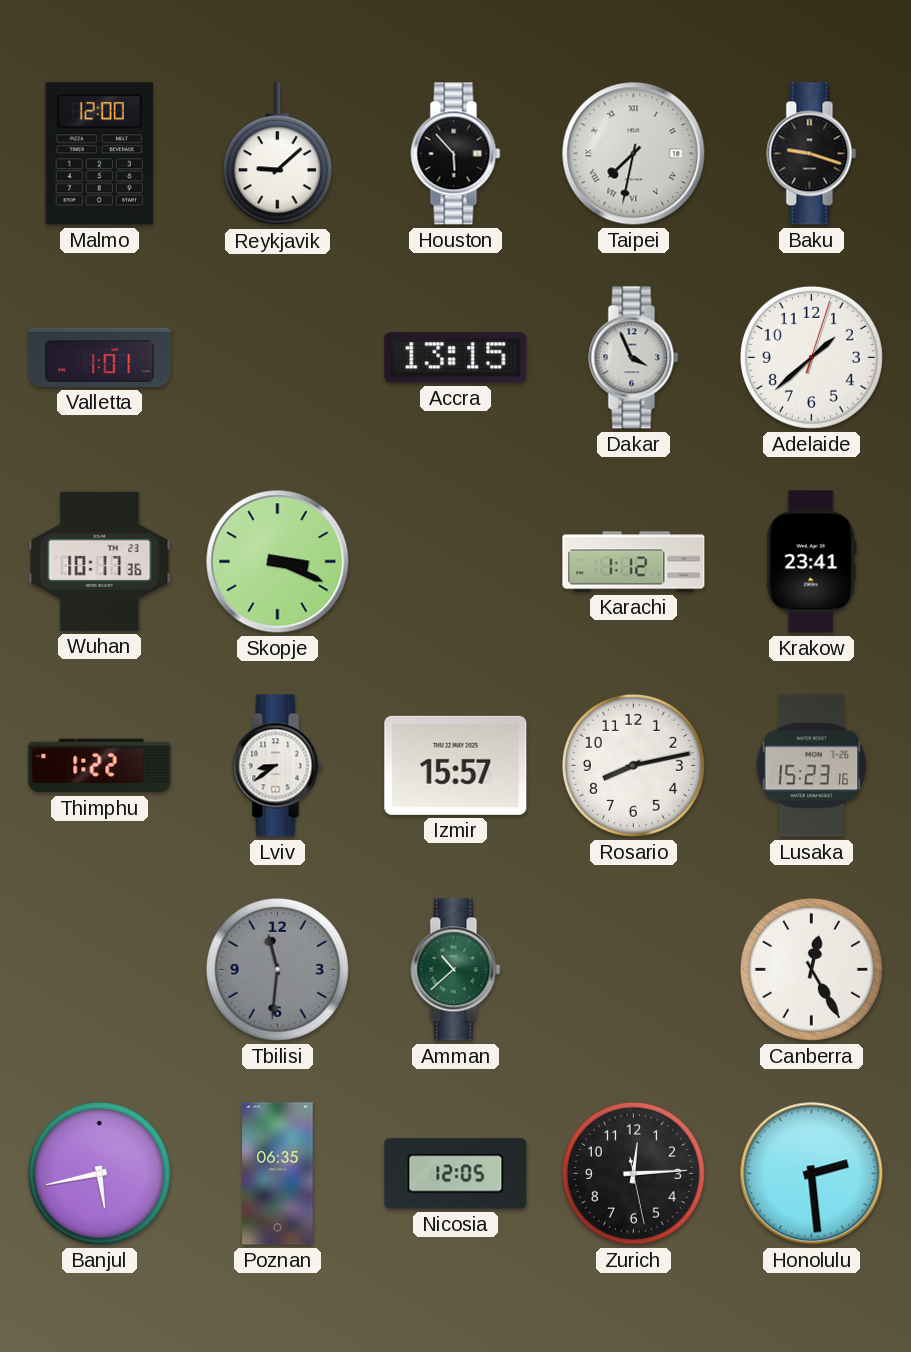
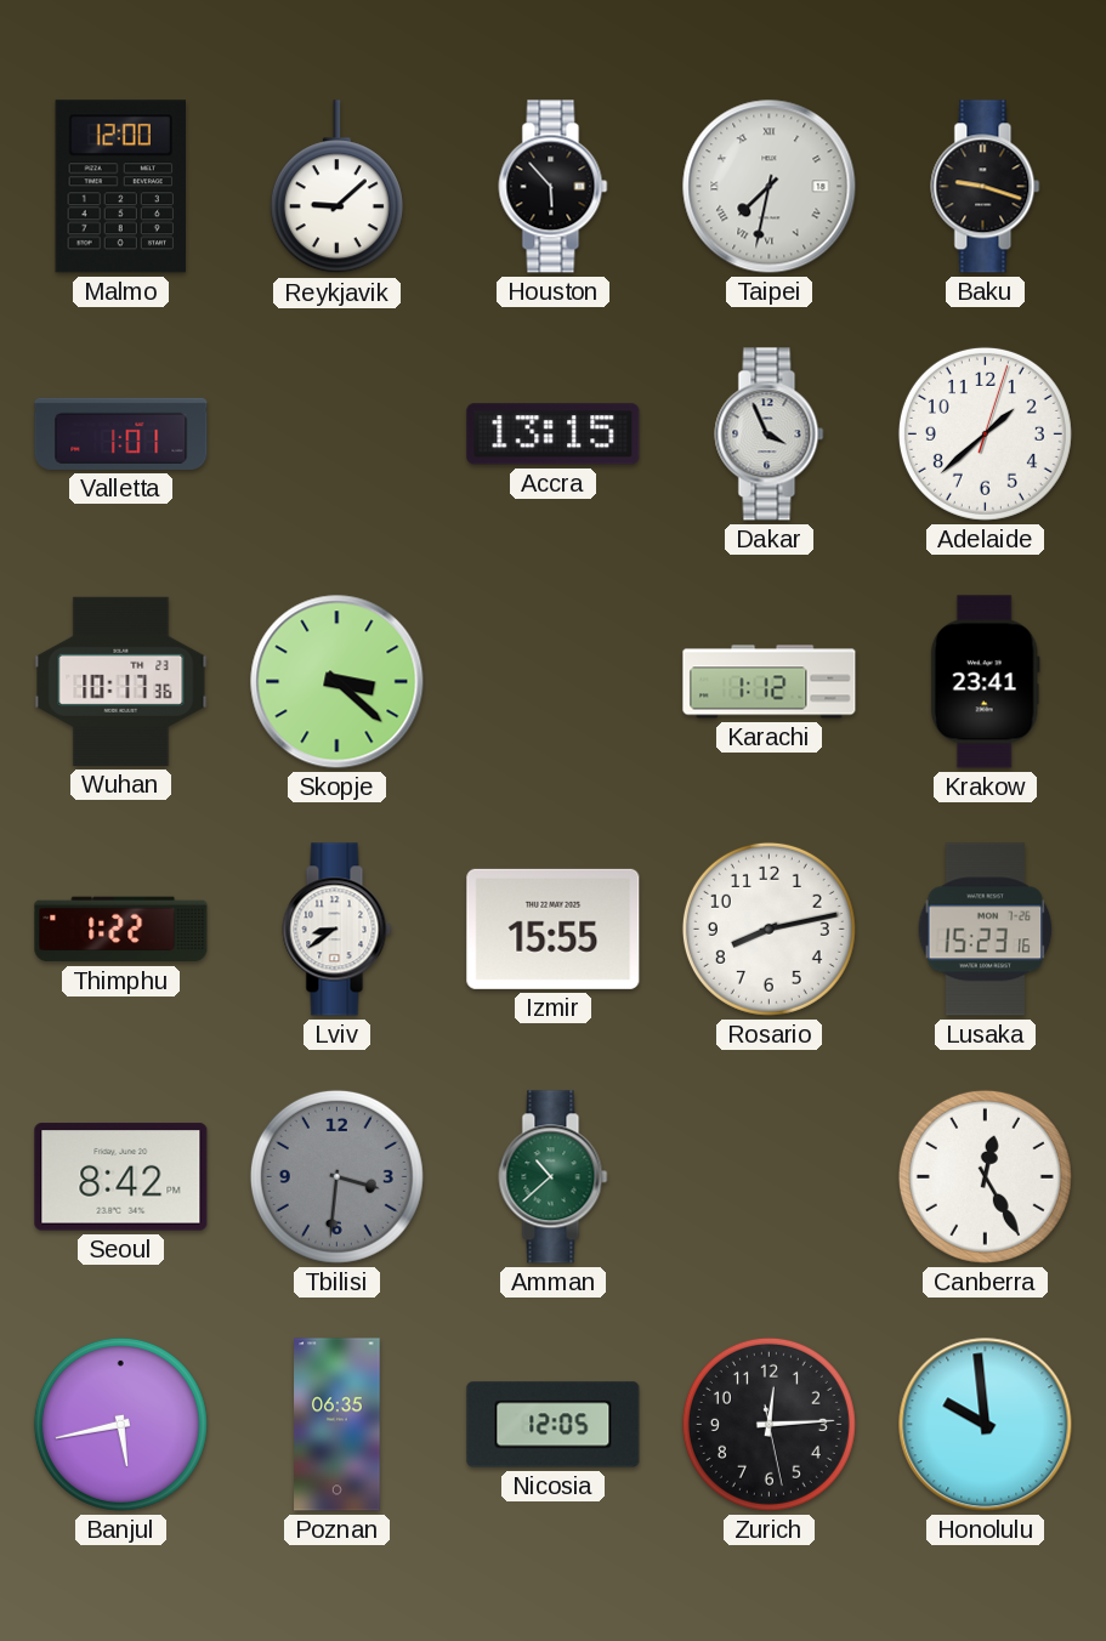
Skopje: 3:19 -> 3:22
Izmir: 15:57 -> 15:55
Seoul: none -> 8:42
Tbilisi: 11:31 -> 3:31
Honolulu: 2:29 -> 9:59
